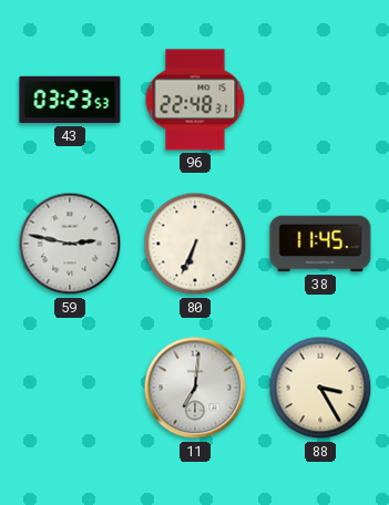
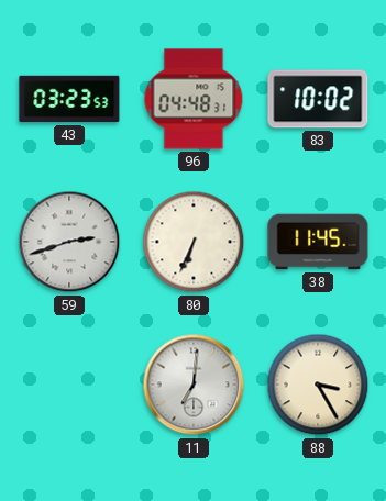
96: 22:48 -> 04:48
83: none -> 10:02
59: 2:47 -> 2:42
